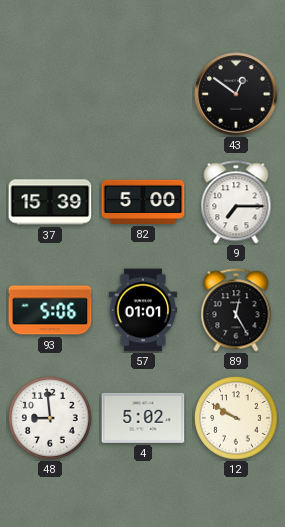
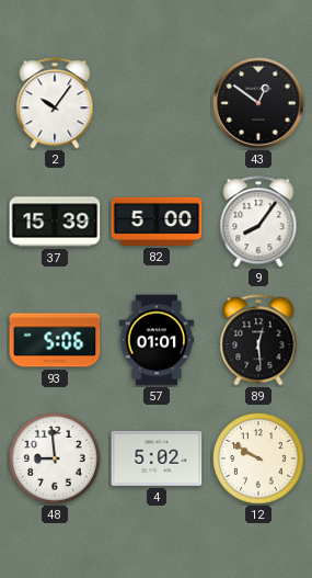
2: none -> 10:06
9: 7:15 -> 8:06
89: 12:25 -> 12:29
